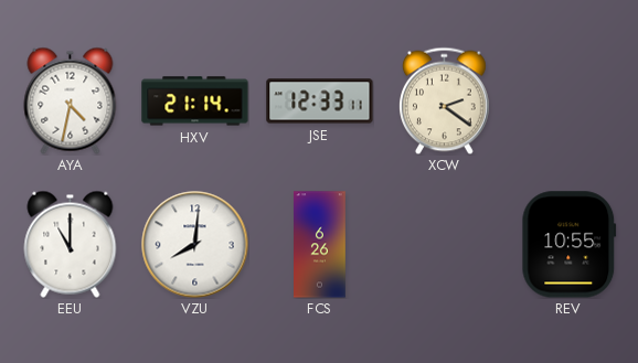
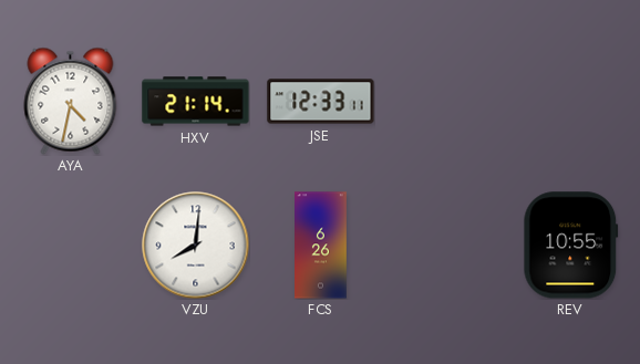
XCW: 2:21 -> none
EEU: 11:00 -> none
